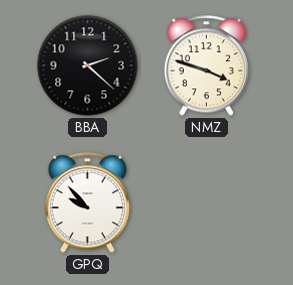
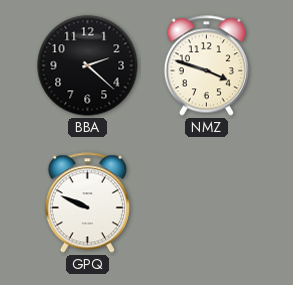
GPQ: 9:53 -> 9:49
